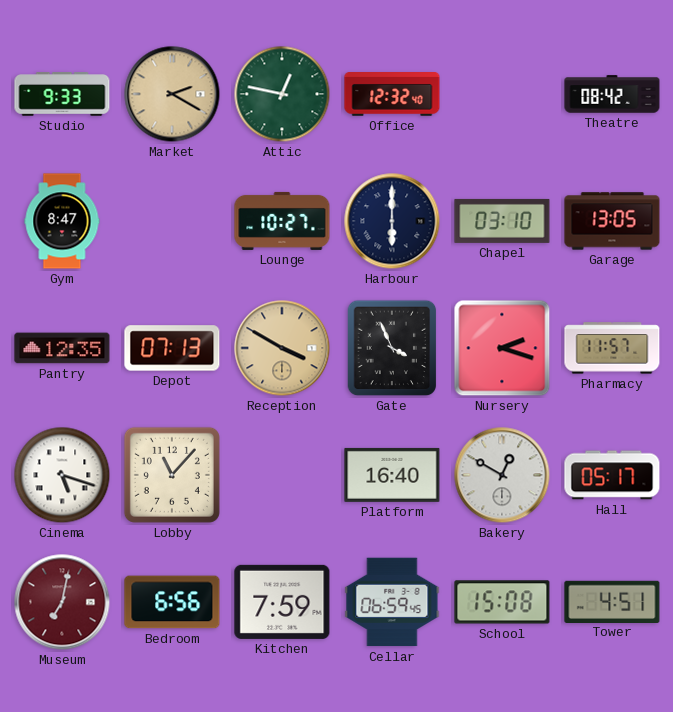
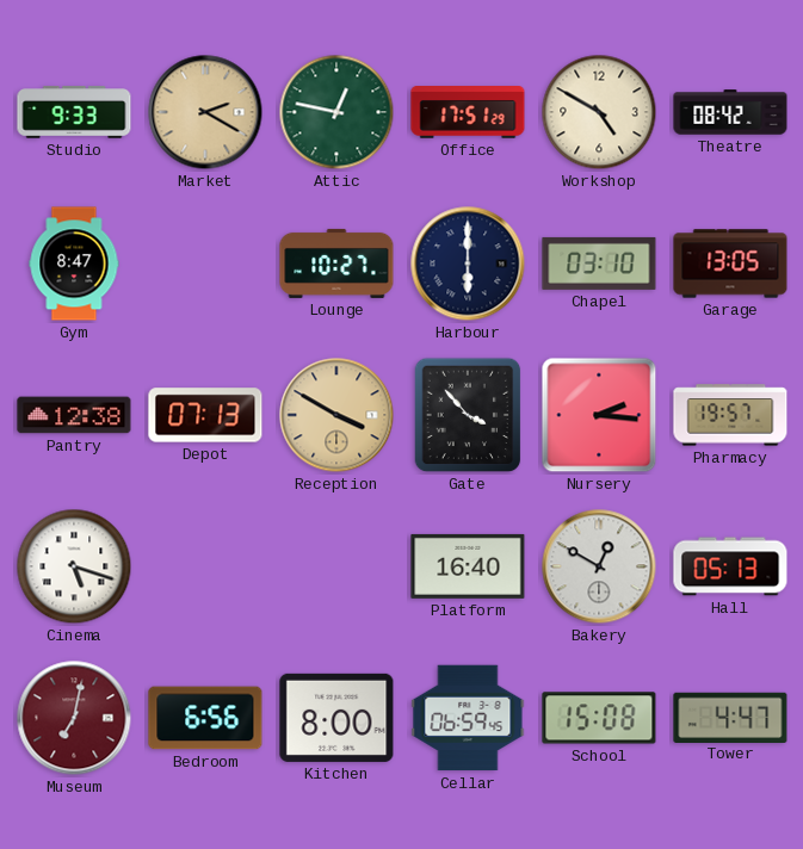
Office: 12:32 -> 17:51
Workshop: none -> 4:50
Pantry: 12:35 -> 12:38
Gate: 3:56 -> 3:53
Nursery: 2:18 -> 2:16
Pharmacy: 11:57 -> 19:57
Lobby: 11:07 -> none
Hall: 05:17 -> 05:13
Kitchen: 7:59 -> 8:00
Tower: 4:51 -> 4:47
